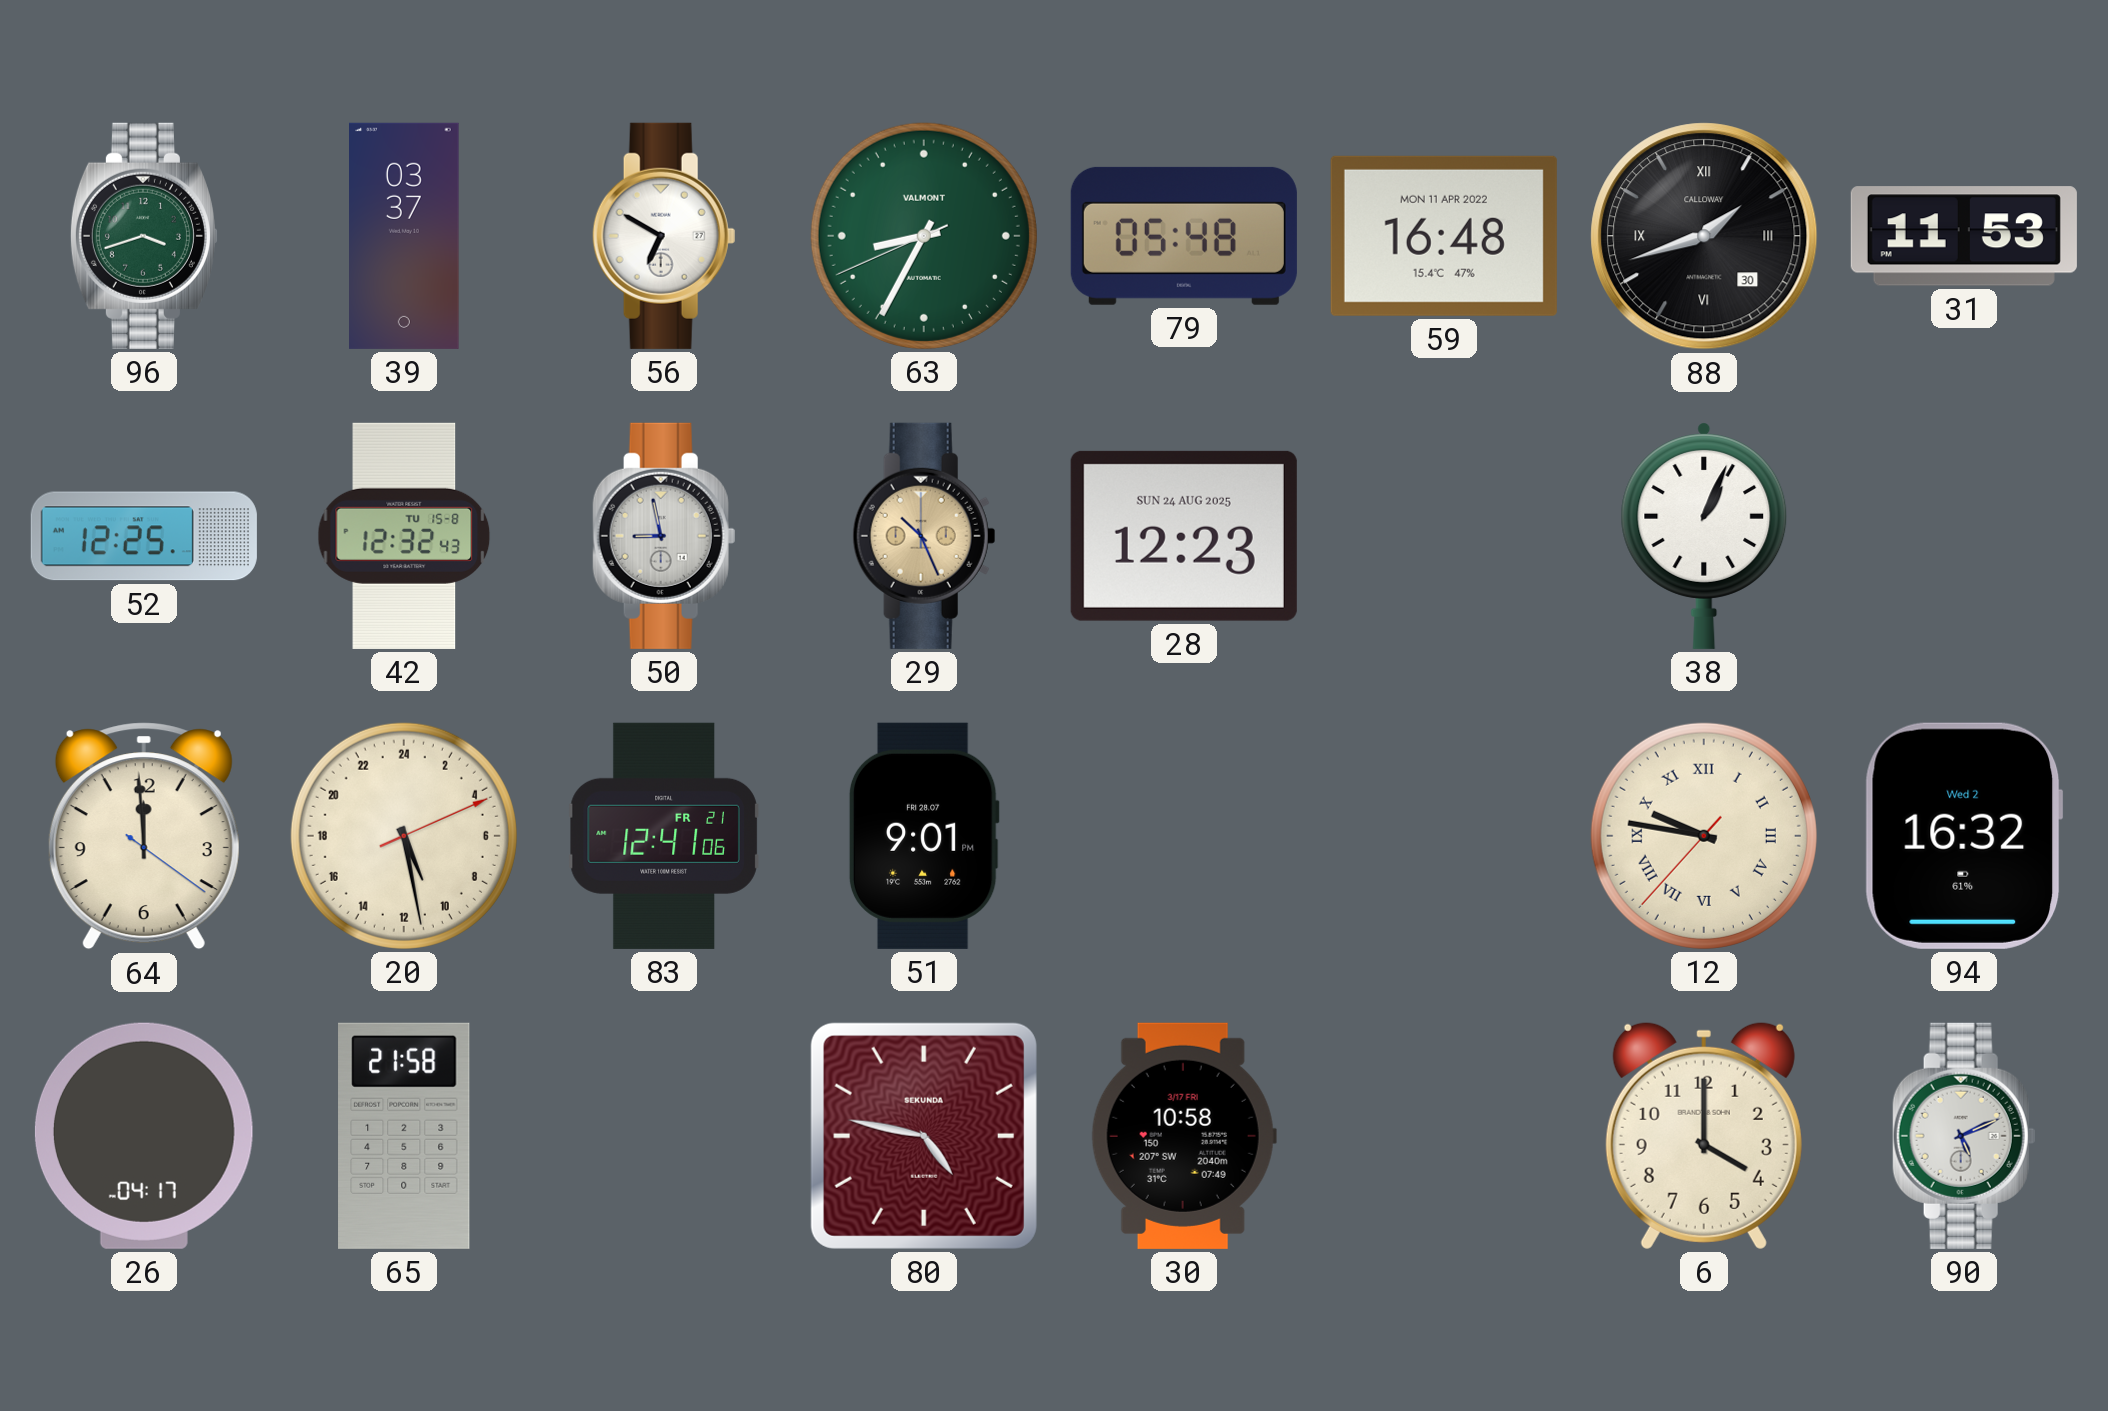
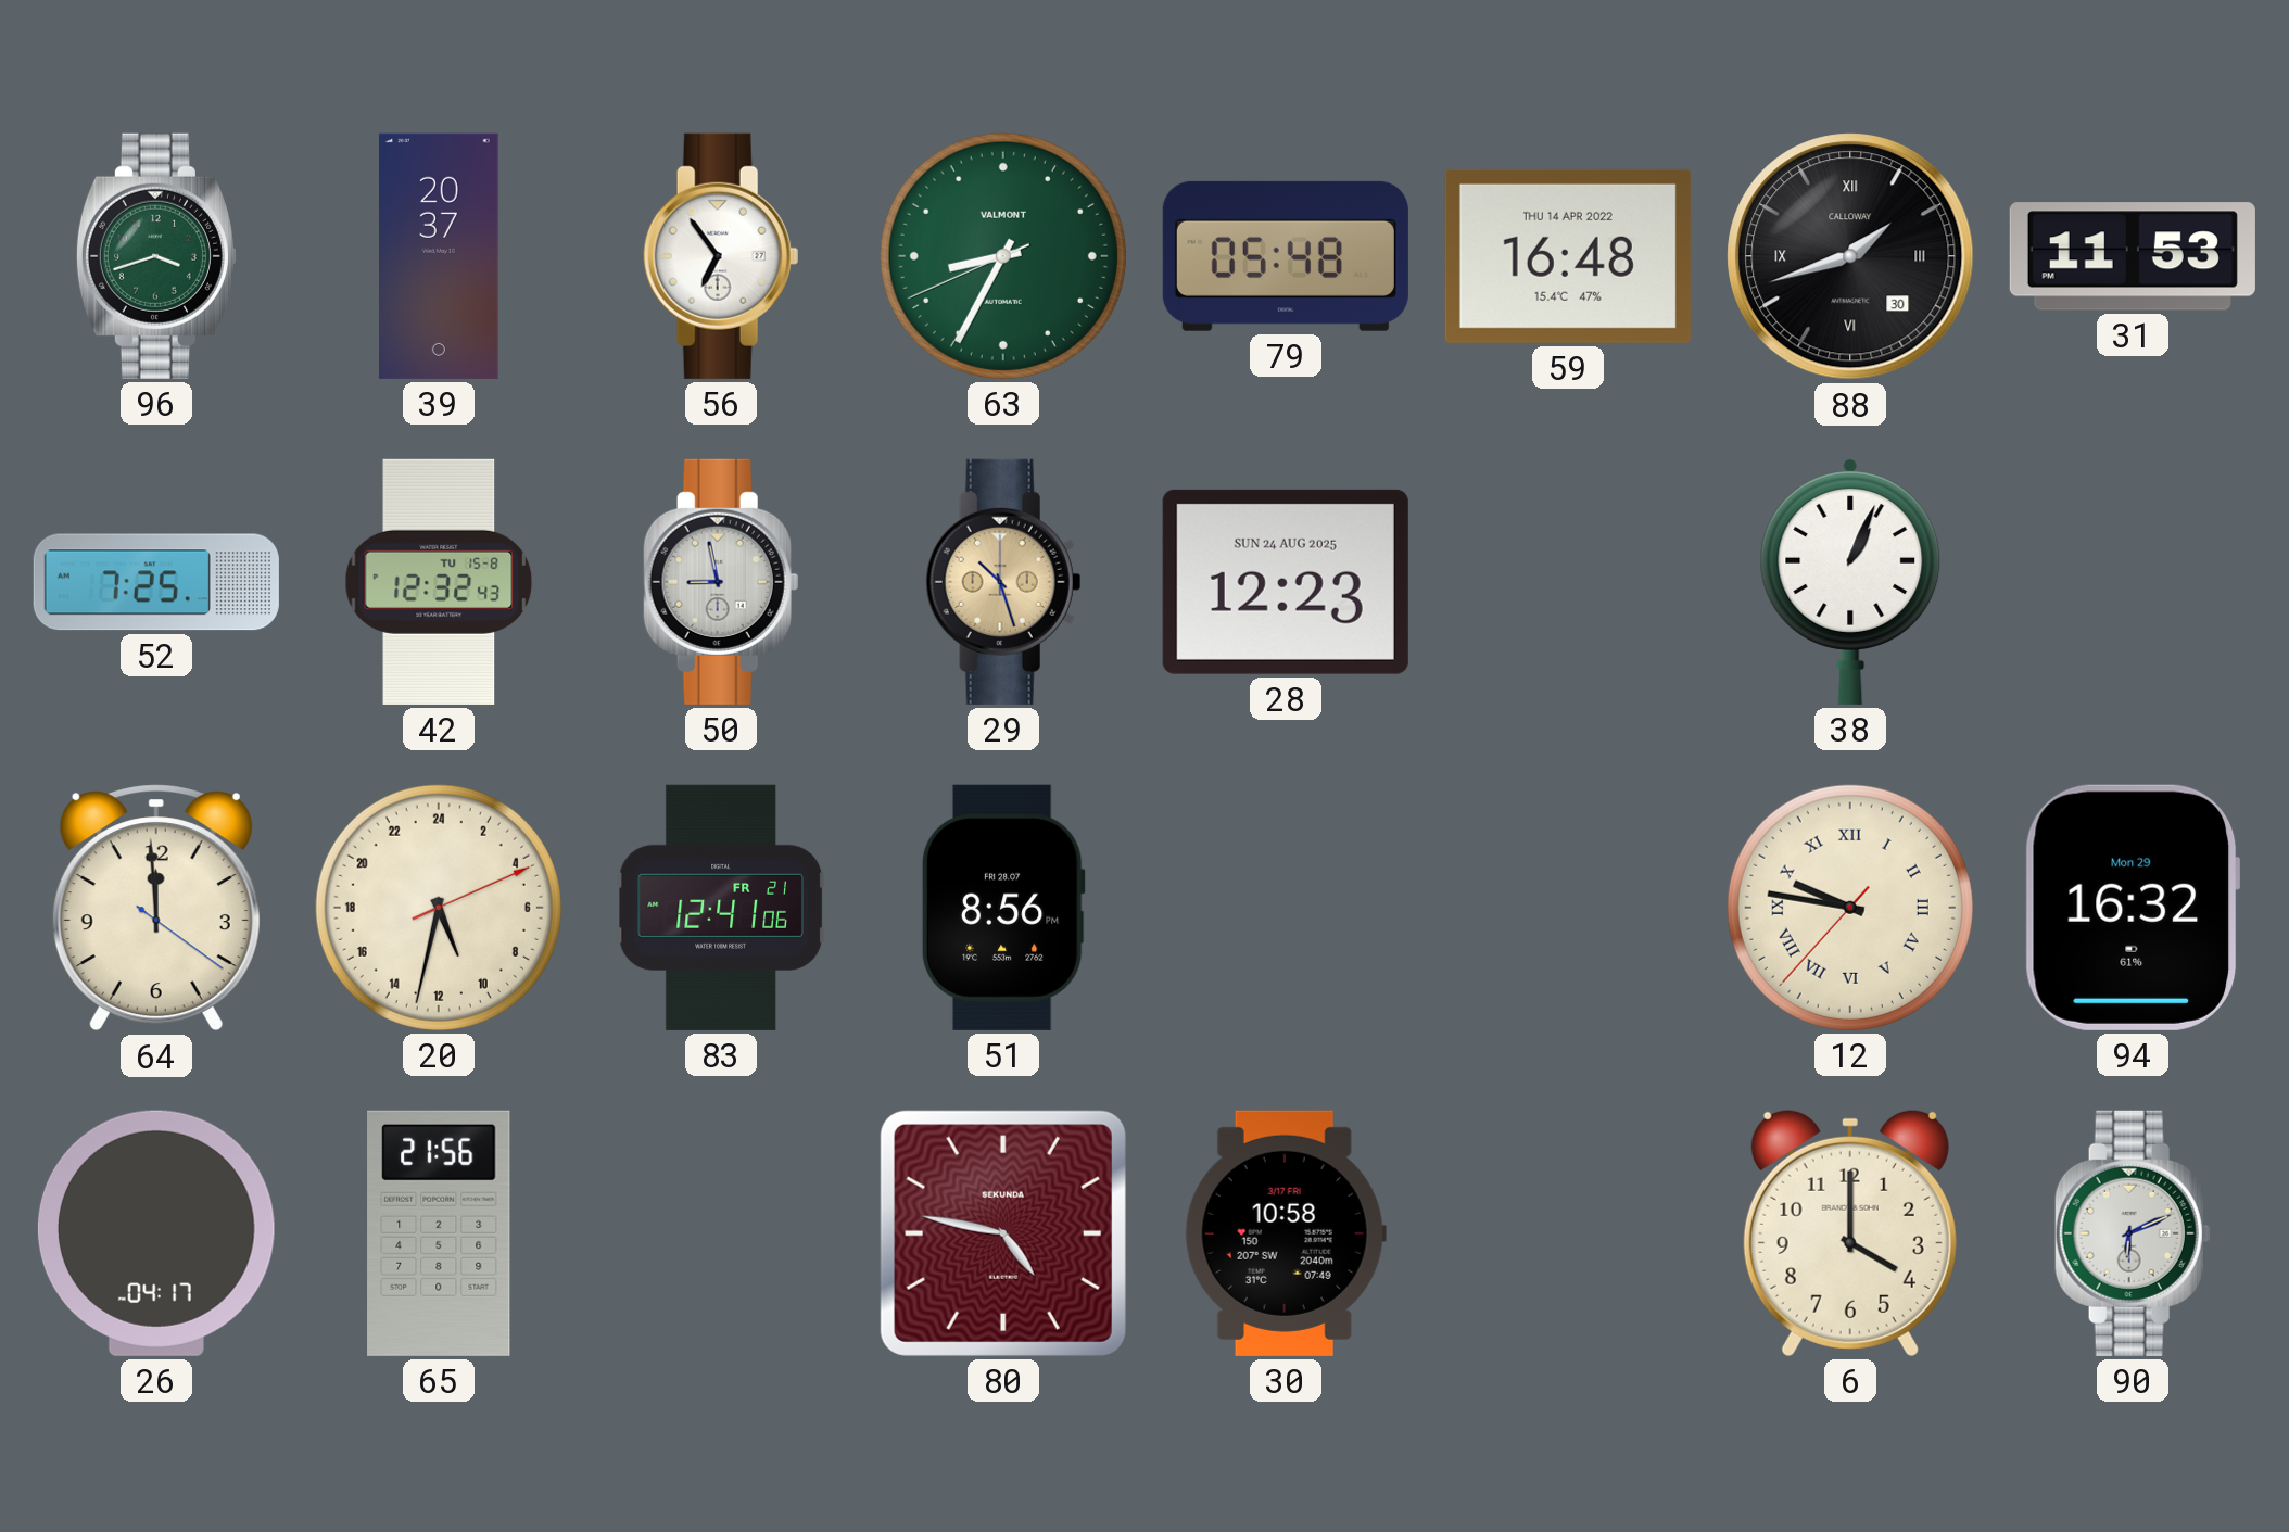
39: 03:37 -> 20:37
56: 6:50 -> 6:54
59 date: MON 11 APR 2022 -> THU 14 APR 2022
52: 12:25 -> 7:25
29: 10:26 -> 10:27
20: 10:28 -> 10:32
51: 9:01 -> 8:56
94 date: Wed 2 -> Mon 29
65: 21:58 -> 21:56
90: 5:11 -> 6:11
